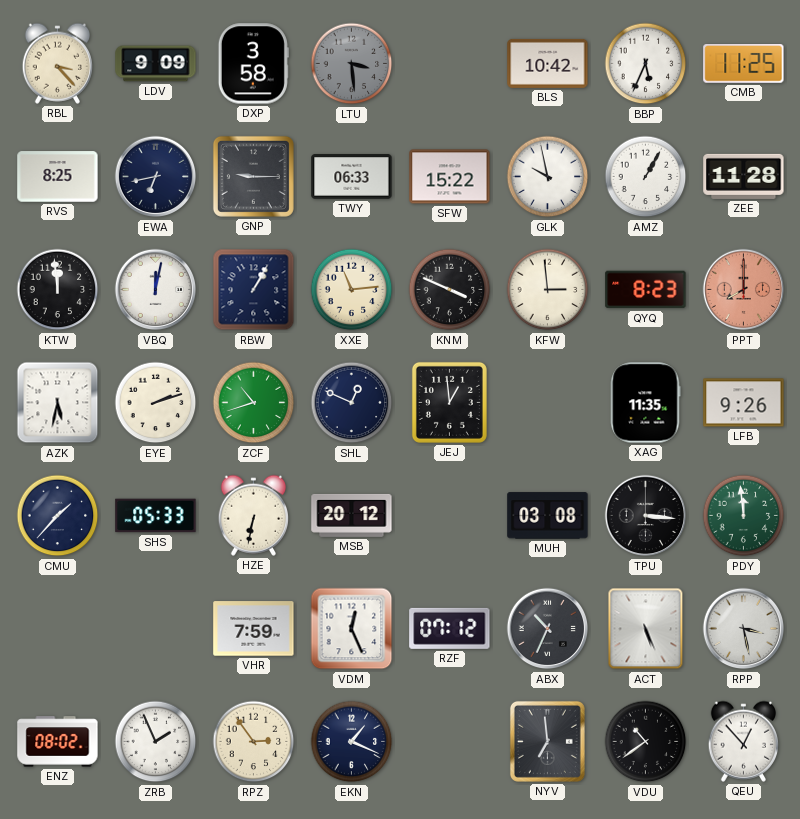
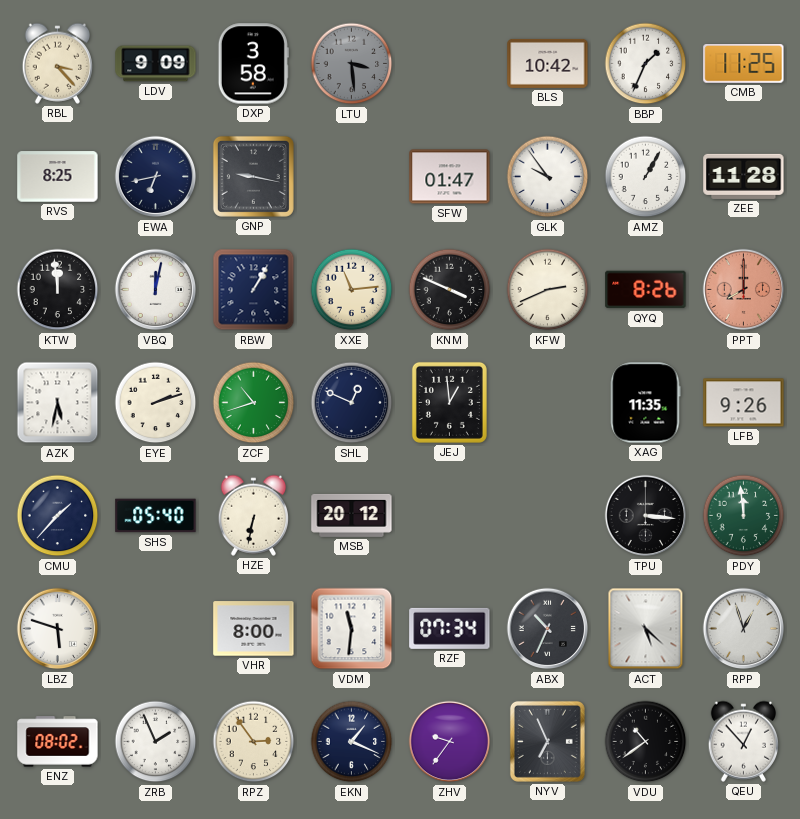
BBP: 5:34 -> 1:34
GNP: 9:15 -> 9:17
TWY: 06:33 -> none
SFW: 15:22 -> 01:47
GLK: 9:58 -> 9:54
KFW: 2:59 -> 2:41
QYQ: 8:23 -> 8:26
SHS: 05:33 -> 05:40
MUH: 03:08 -> none
LBZ: none -> 5:48
VHR: 7:59 -> 8:00
VDM: 12:26 -> 11:31
RZF: 07:12 -> 07:34
ACT: 5:26 -> 5:22
RPP: 3:28 -> 12:57
ZHV: none -> 9:36
NYV: 6:59 -> 6:56
